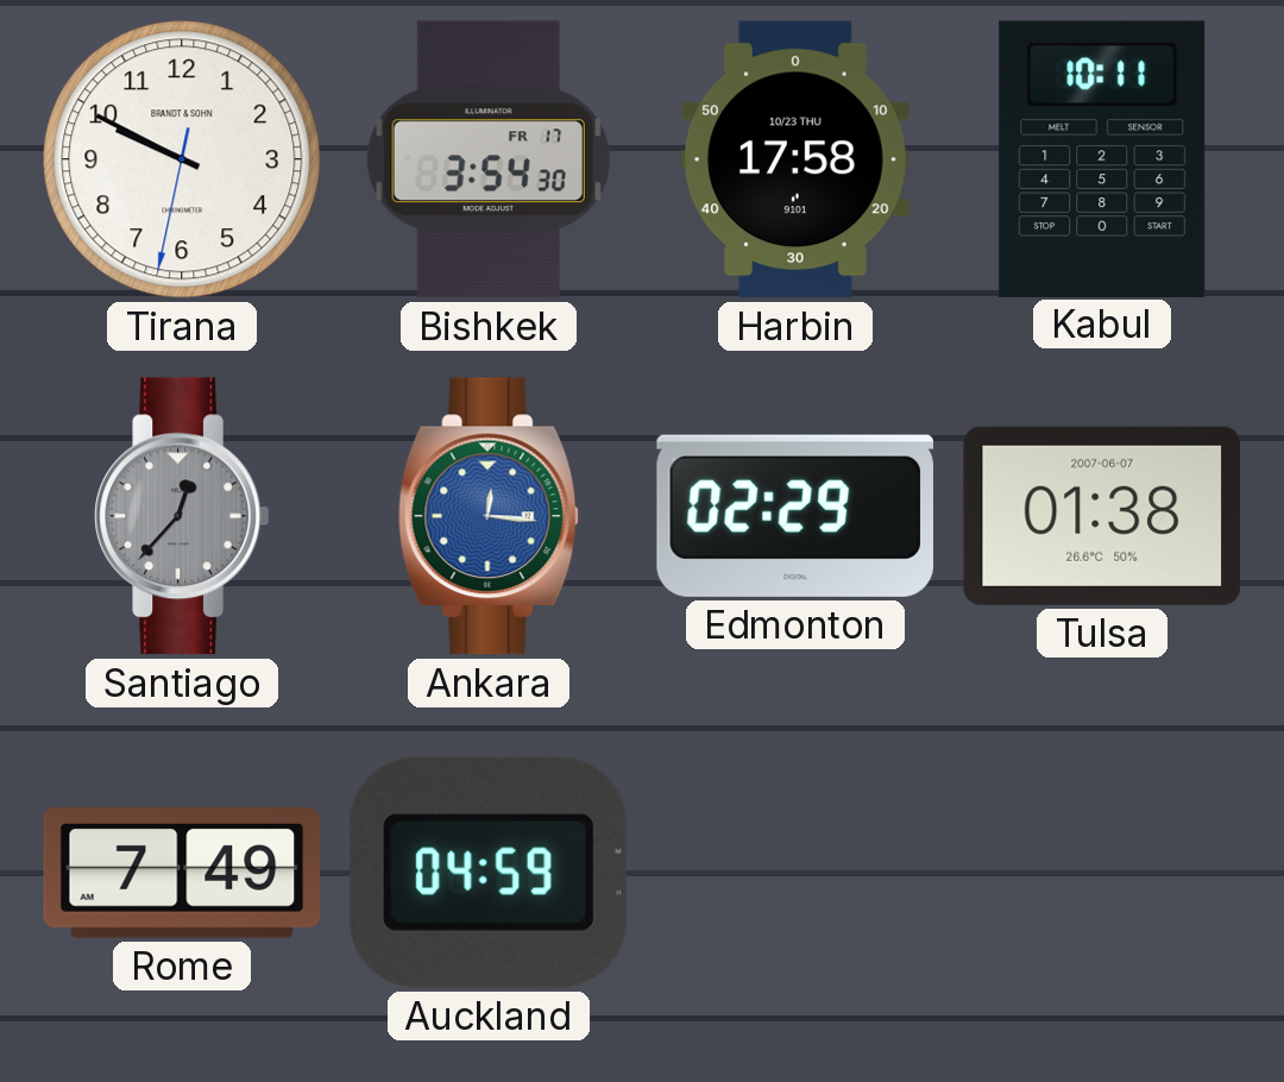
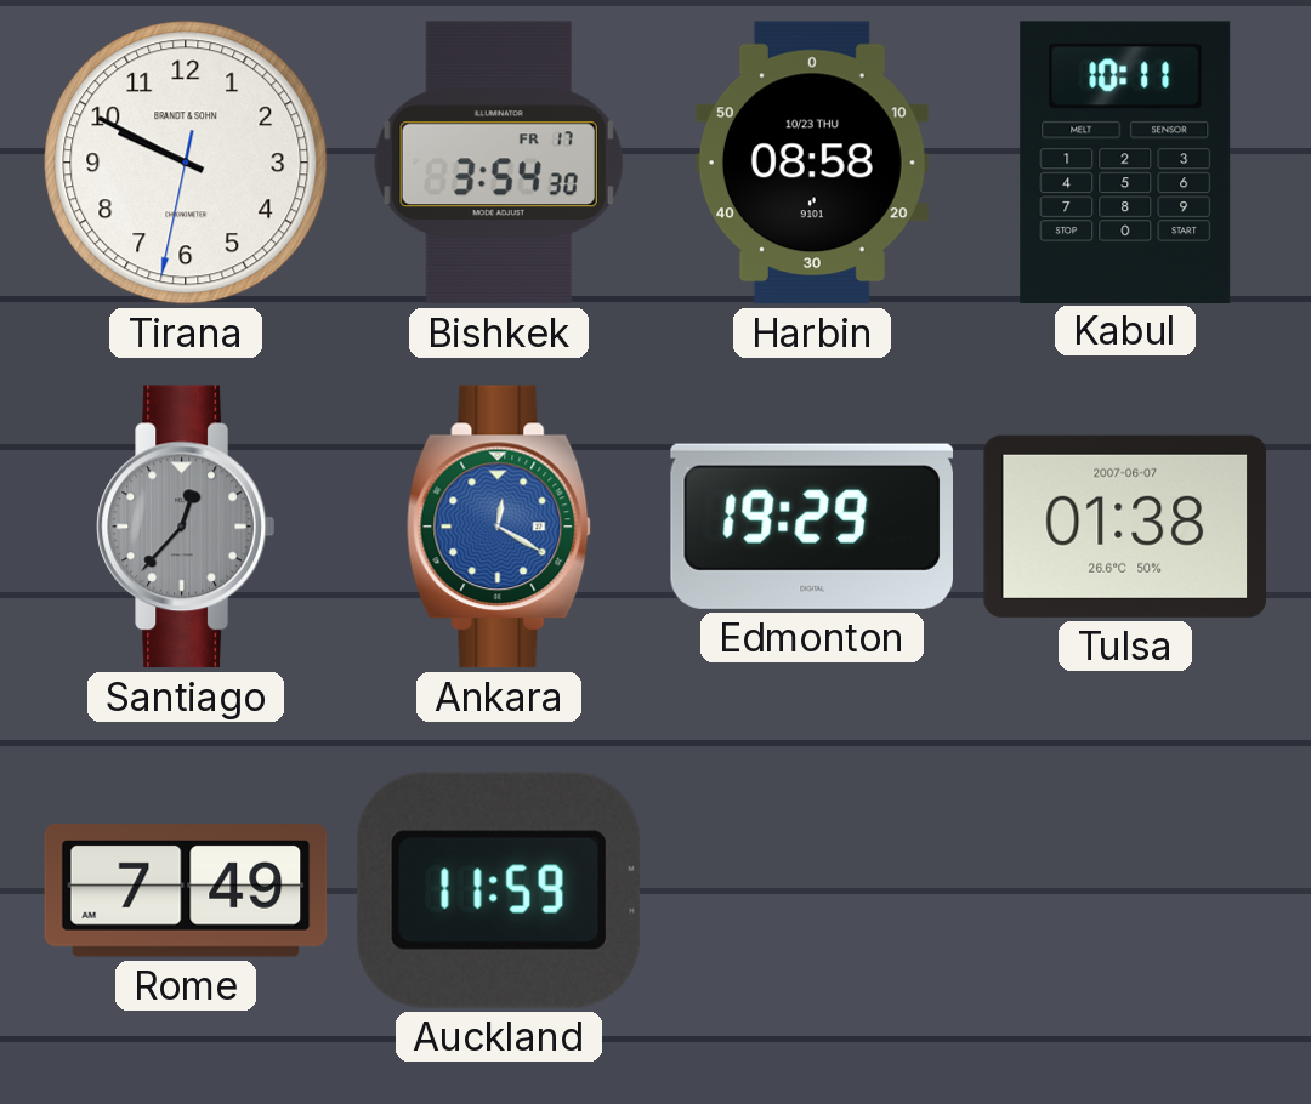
Harbin: 17:58 -> 08:58
Ankara: 12:16 -> 12:20
Edmonton: 02:29 -> 19:29
Auckland: 04:59 -> 11:59
